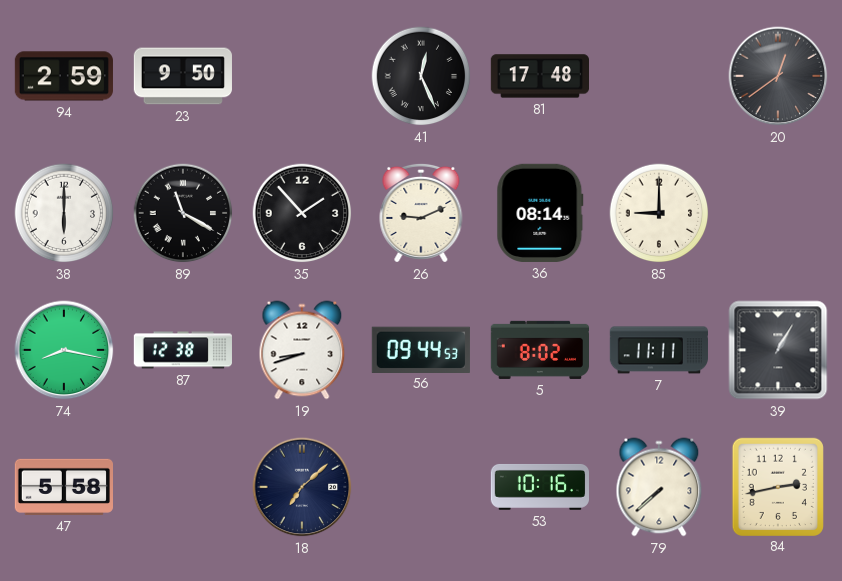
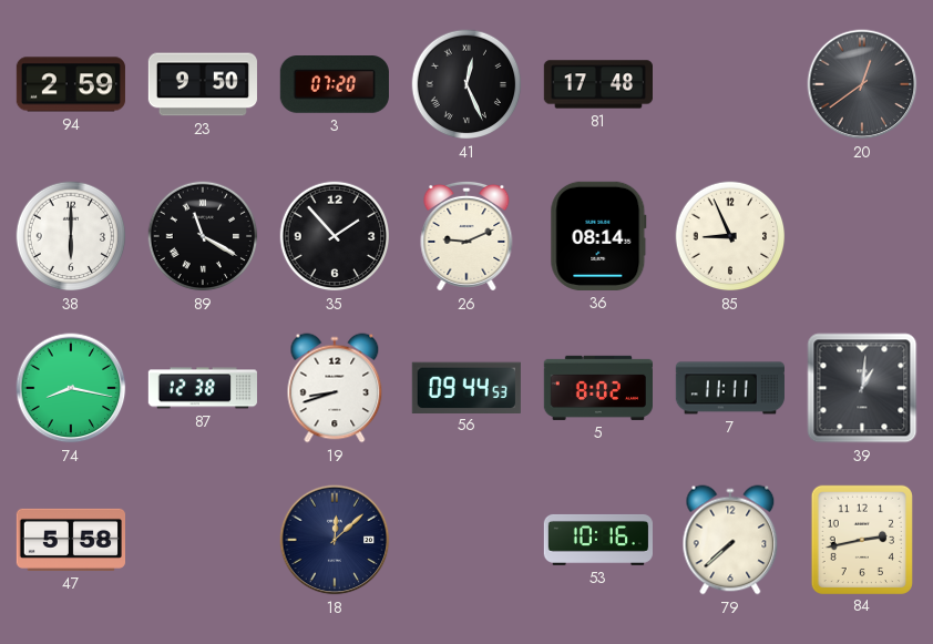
3: none -> 07:20
85: 9:00 -> 8:56
39: 1:05 -> 1:01
18: 7:08 -> 12:08
